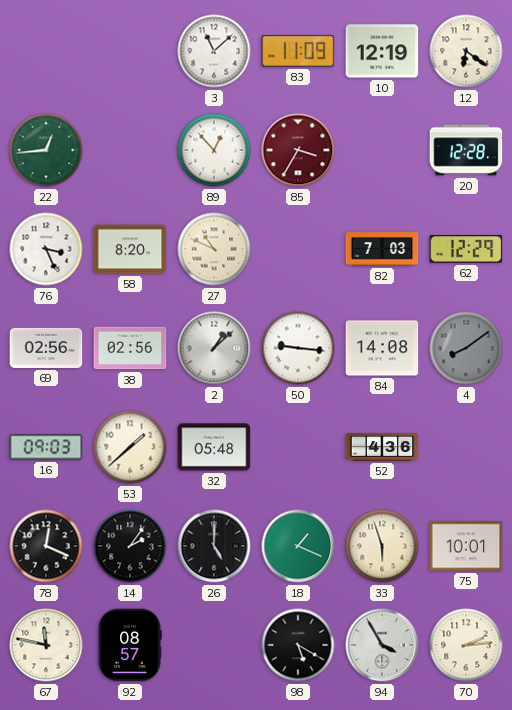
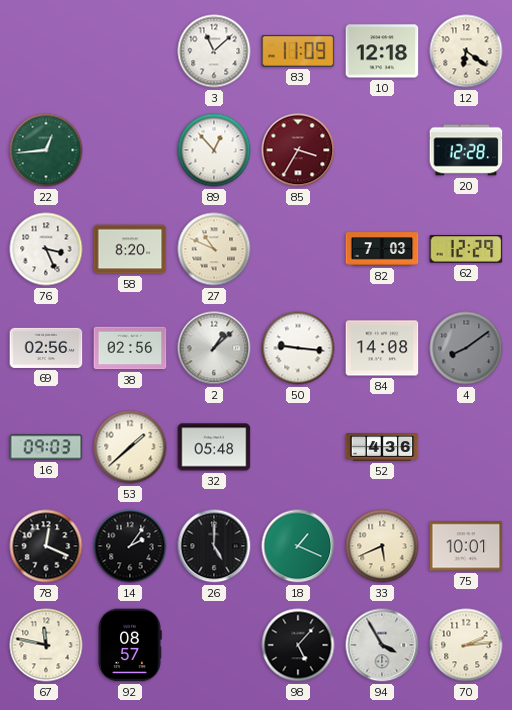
10: 12:19 -> 12:18
33: 5:57 -> 5:41
98: 5:20 -> 5:07
